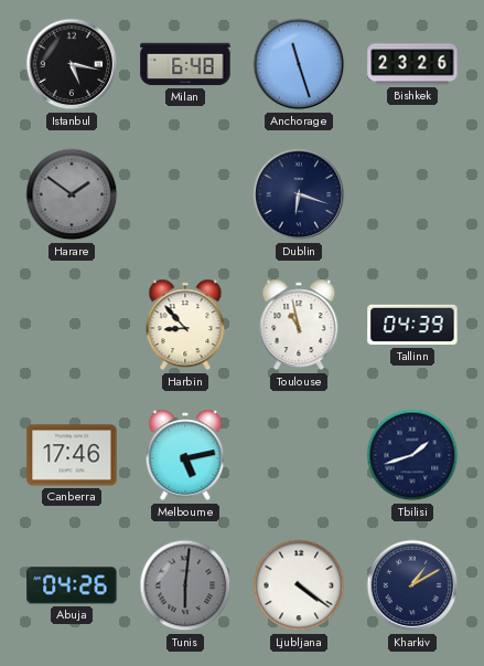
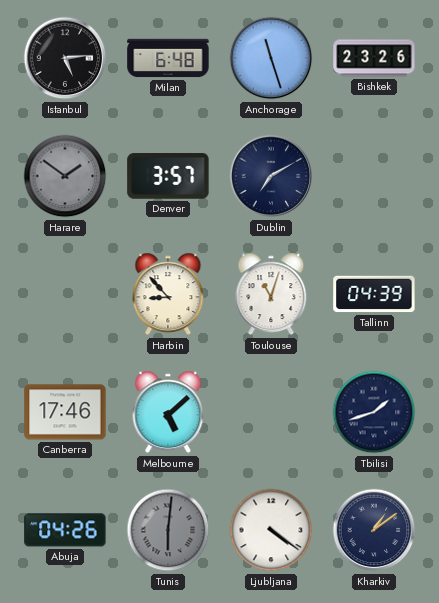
Istanbul: 5:17 -> 5:14
Denver: none -> 3:57
Dublin: 6:18 -> 7:10
Toulouse: 10:58 -> 11:03
Melbourne: 5:13 -> 5:08
Kharkiv: 1:10 -> 1:09
